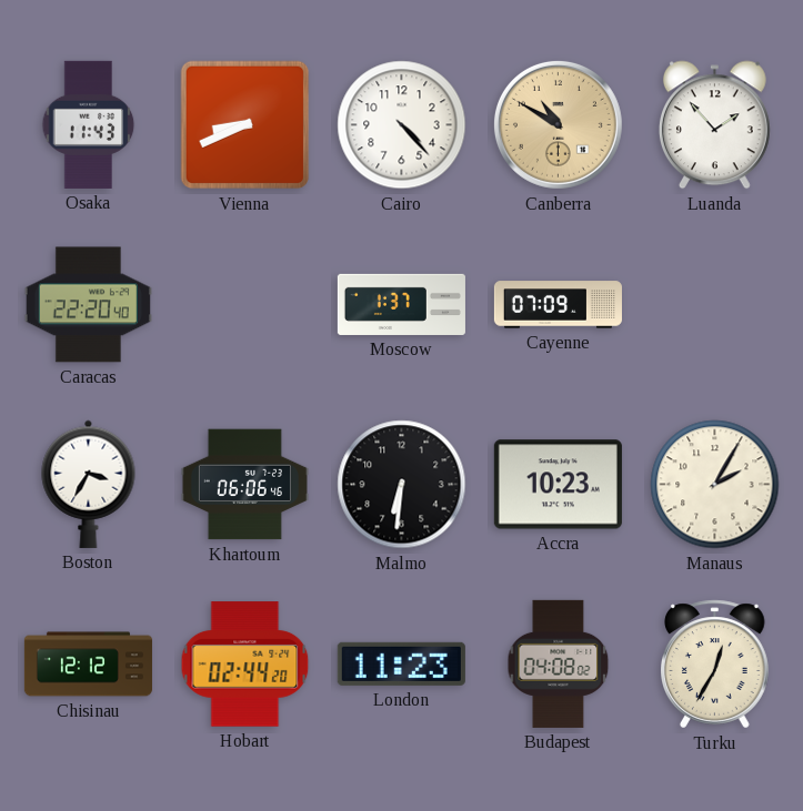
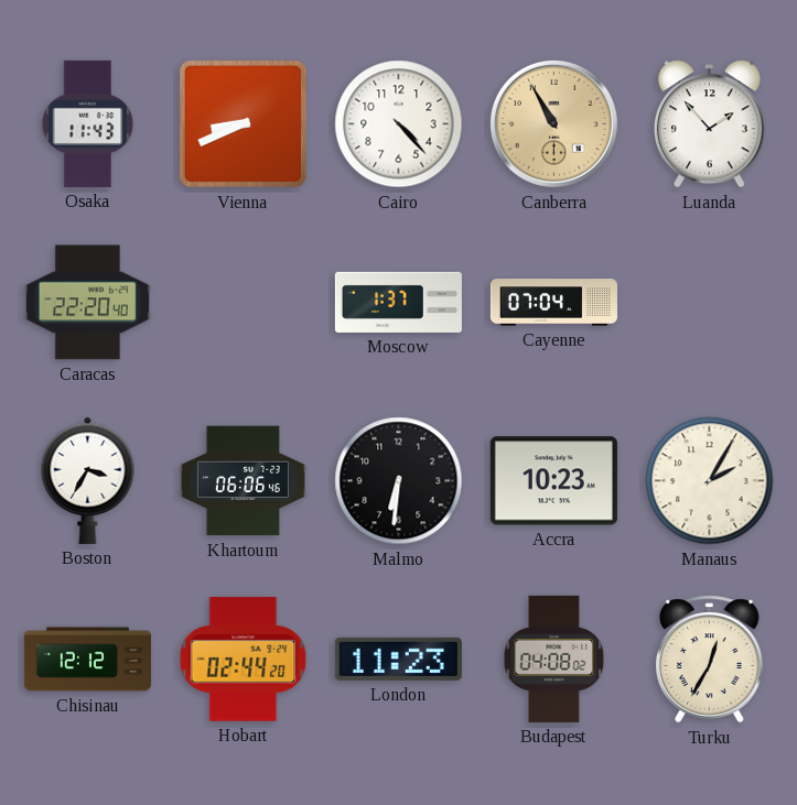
Canberra: 10:50 -> 10:55
Cayenne: 07:09 -> 07:04
